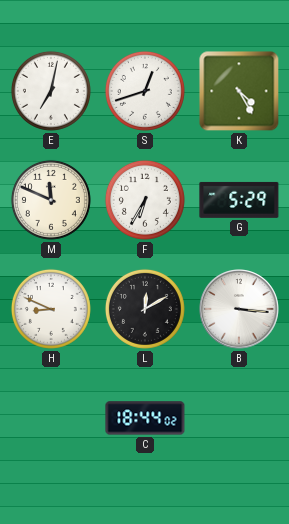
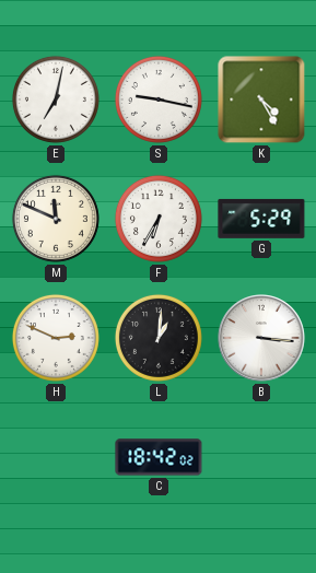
S: 12:42 -> 9:17
H: 8:49 -> 2:49
L: 12:10 -> 1:01
C: 18:44 -> 18:42
